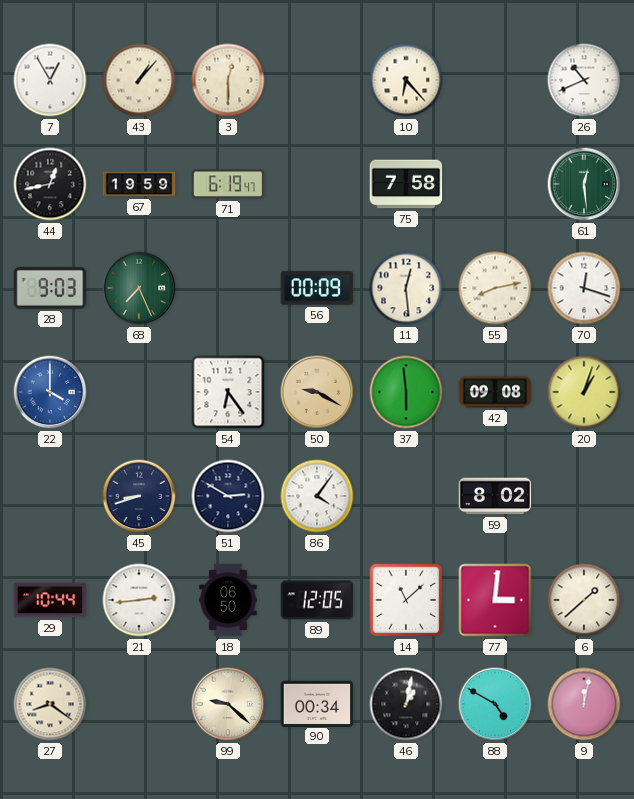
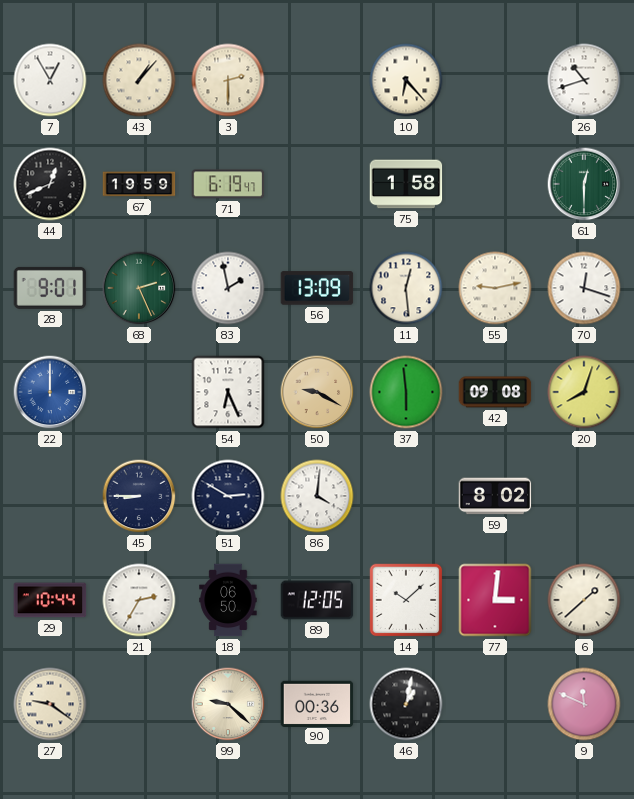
3: 12:30 -> 2:30
26: 10:41 -> 10:42
44: 12:43 -> 12:41
75: 7:58 -> 1:58
61: 12:29 -> 12:30
28: 9:03 -> 9:01
68: 7:26 -> 2:26
83: none -> 1:58
56: 00:09 -> 13:09
55: 8:13 -> 9:13
22: 4:00 -> 12:00
54: 6:24 -> 6:26
20: 1:03 -> 8:03
45: 8:42 -> 8:45
86: 4:06 -> 4:01
21: 2:44 -> 2:35
14: 11:08 -> 10:08
27: 8:21 -> 9:21
90: 00:34 -> 00:36
88: 4:50 -> none
9: 12:02 -> 11:49
